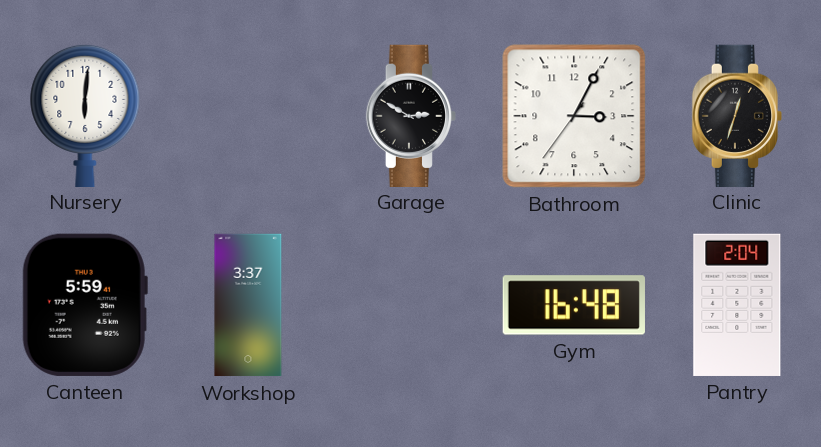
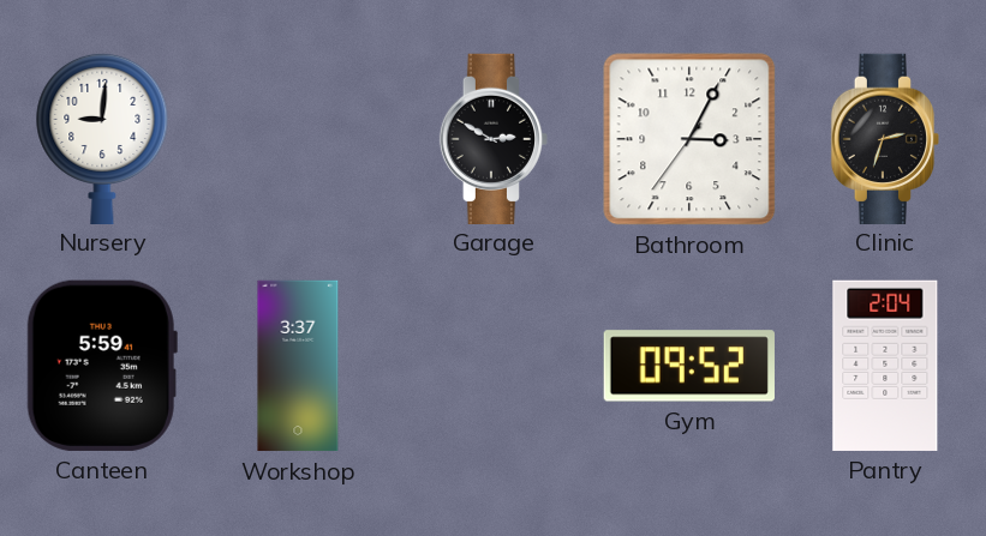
Nursery: 6:01 -> 9:01
Clinic: 12:33 -> 2:33
Gym: 16:48 -> 09:52
